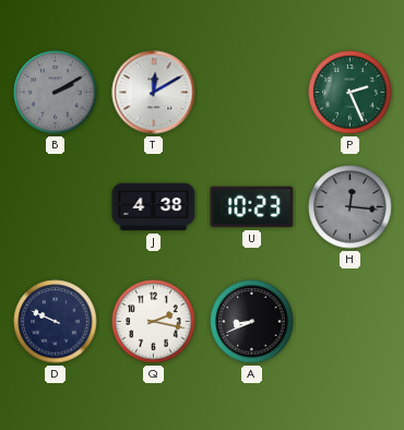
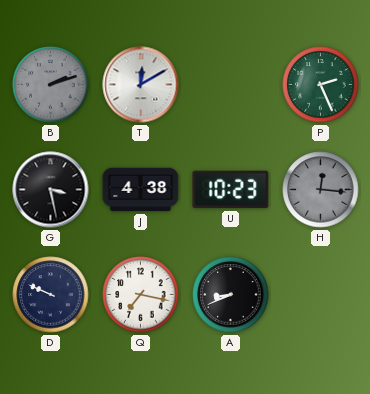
B: 2:10 -> 2:12
G: none -> 3:28
Q: 2:17 -> 7:17
